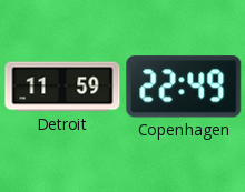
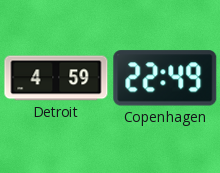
Detroit: 11:59 -> 4:59
